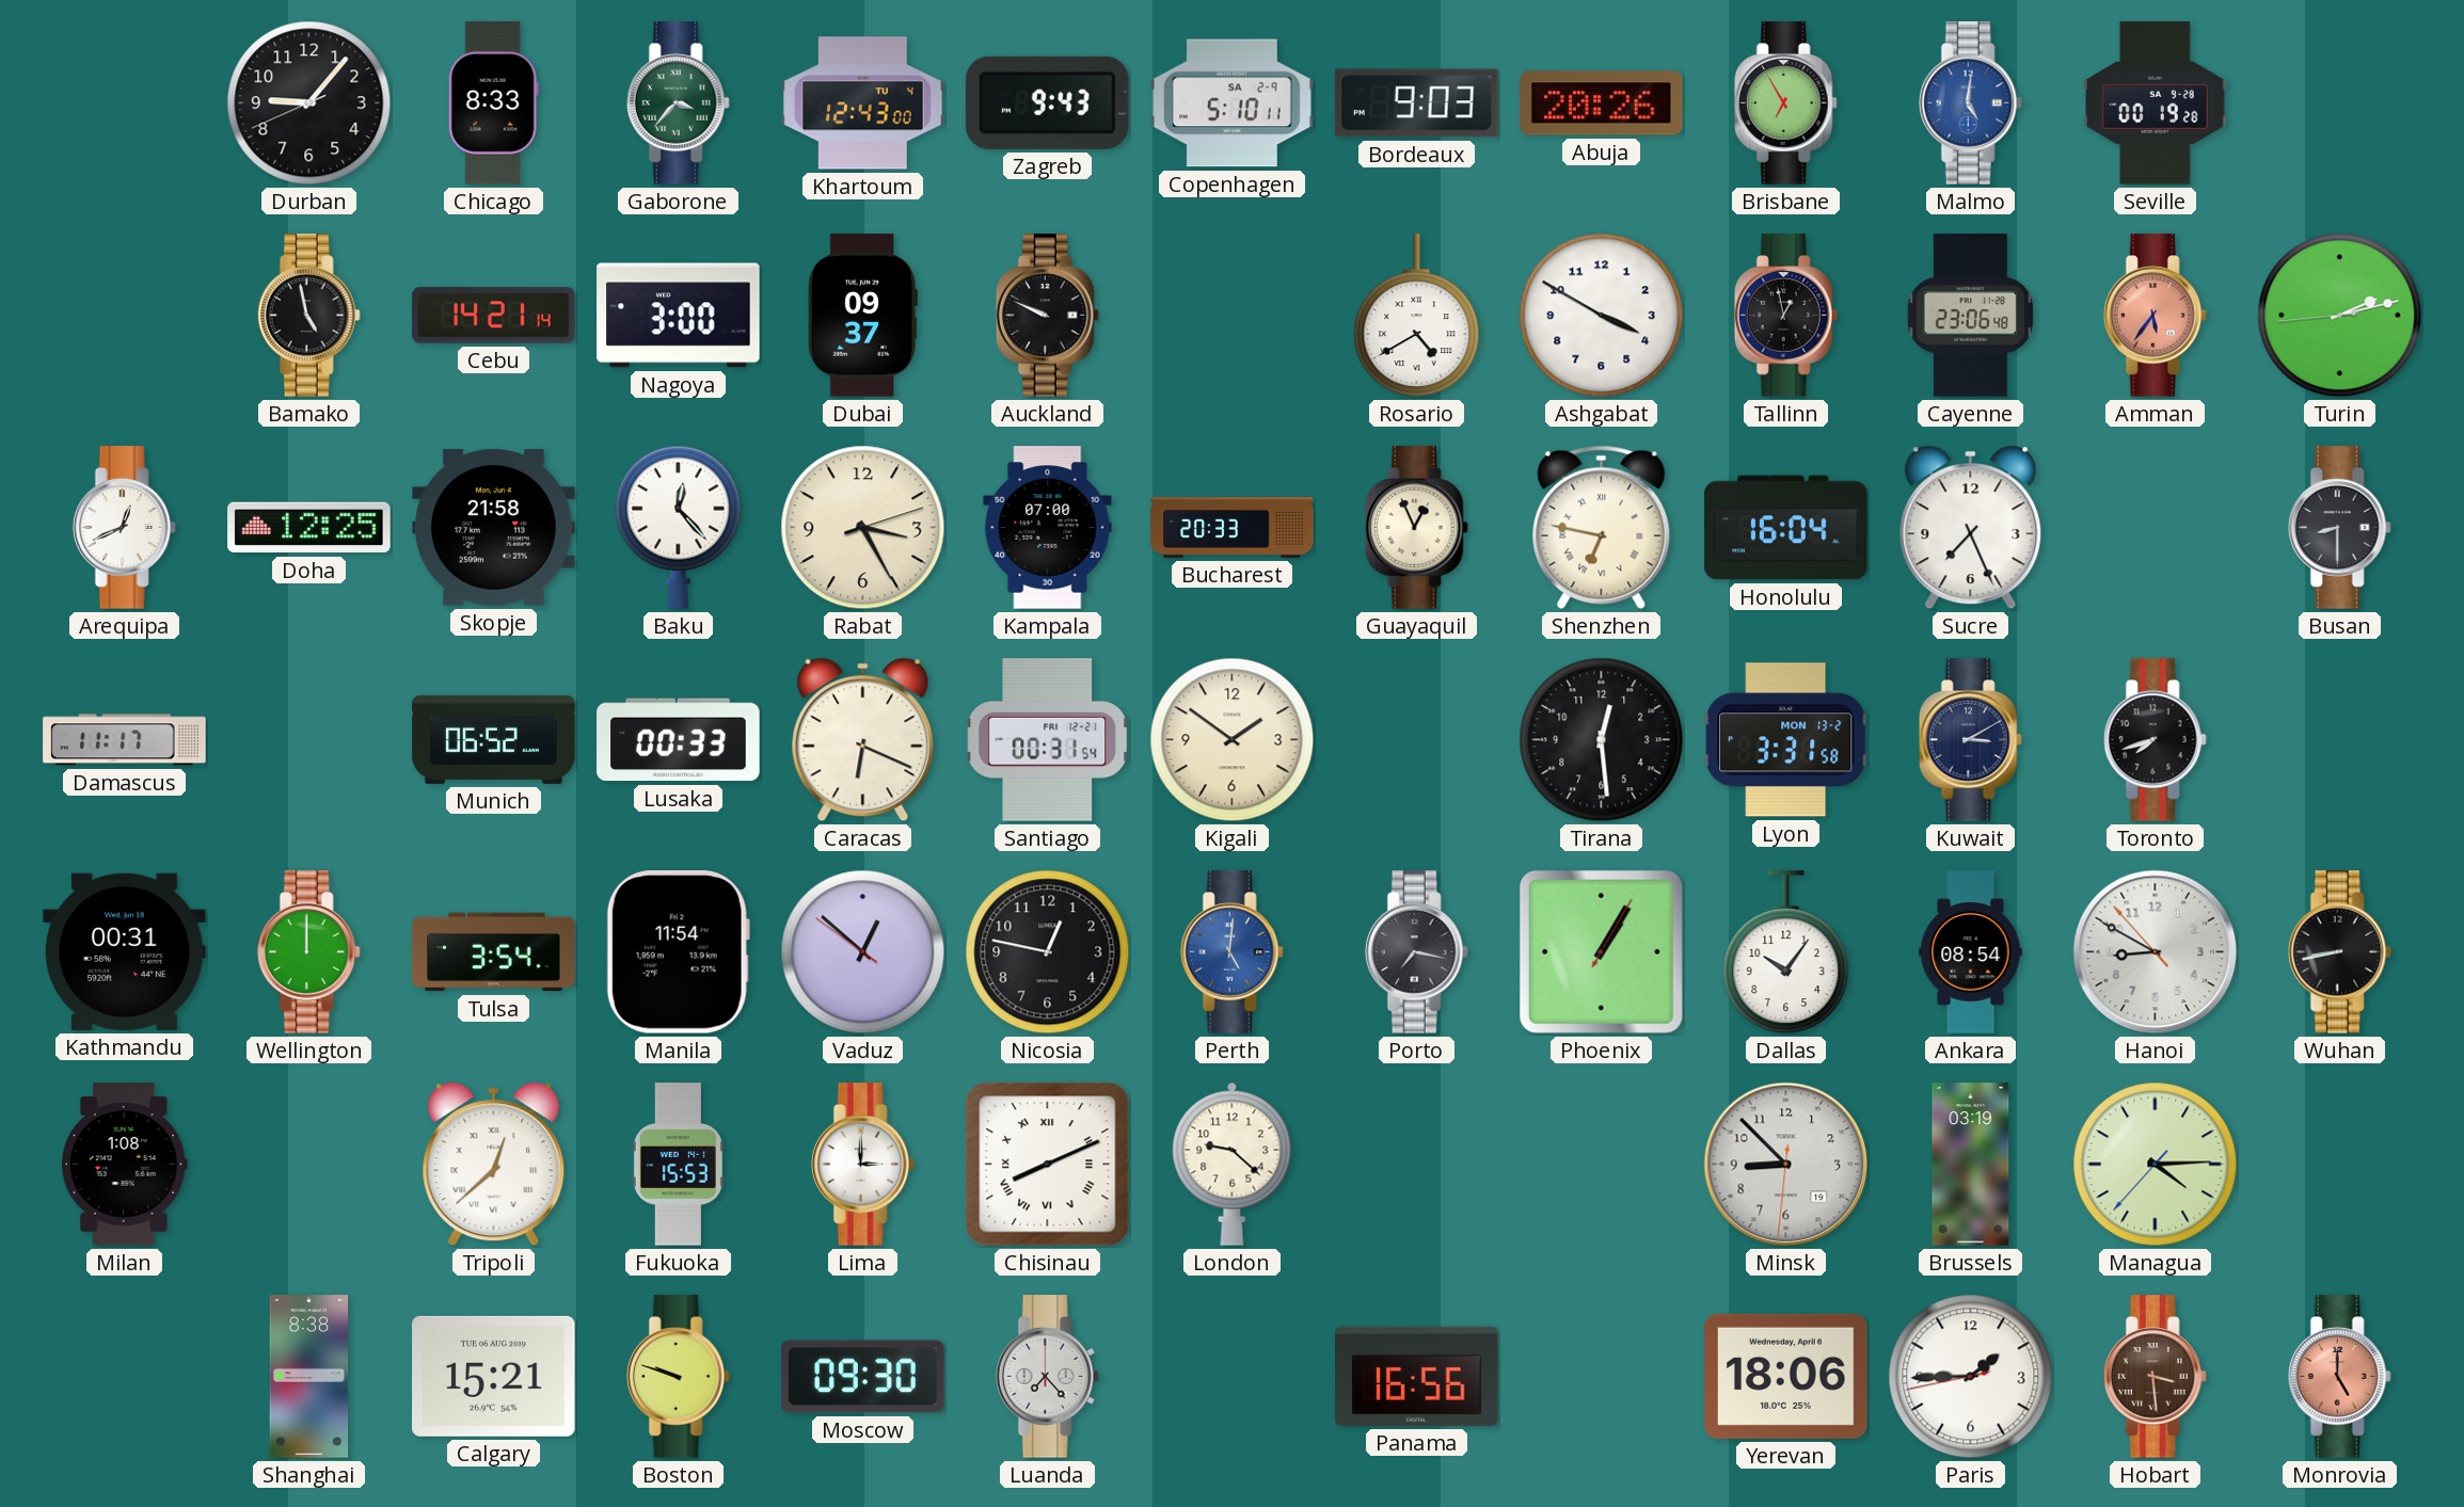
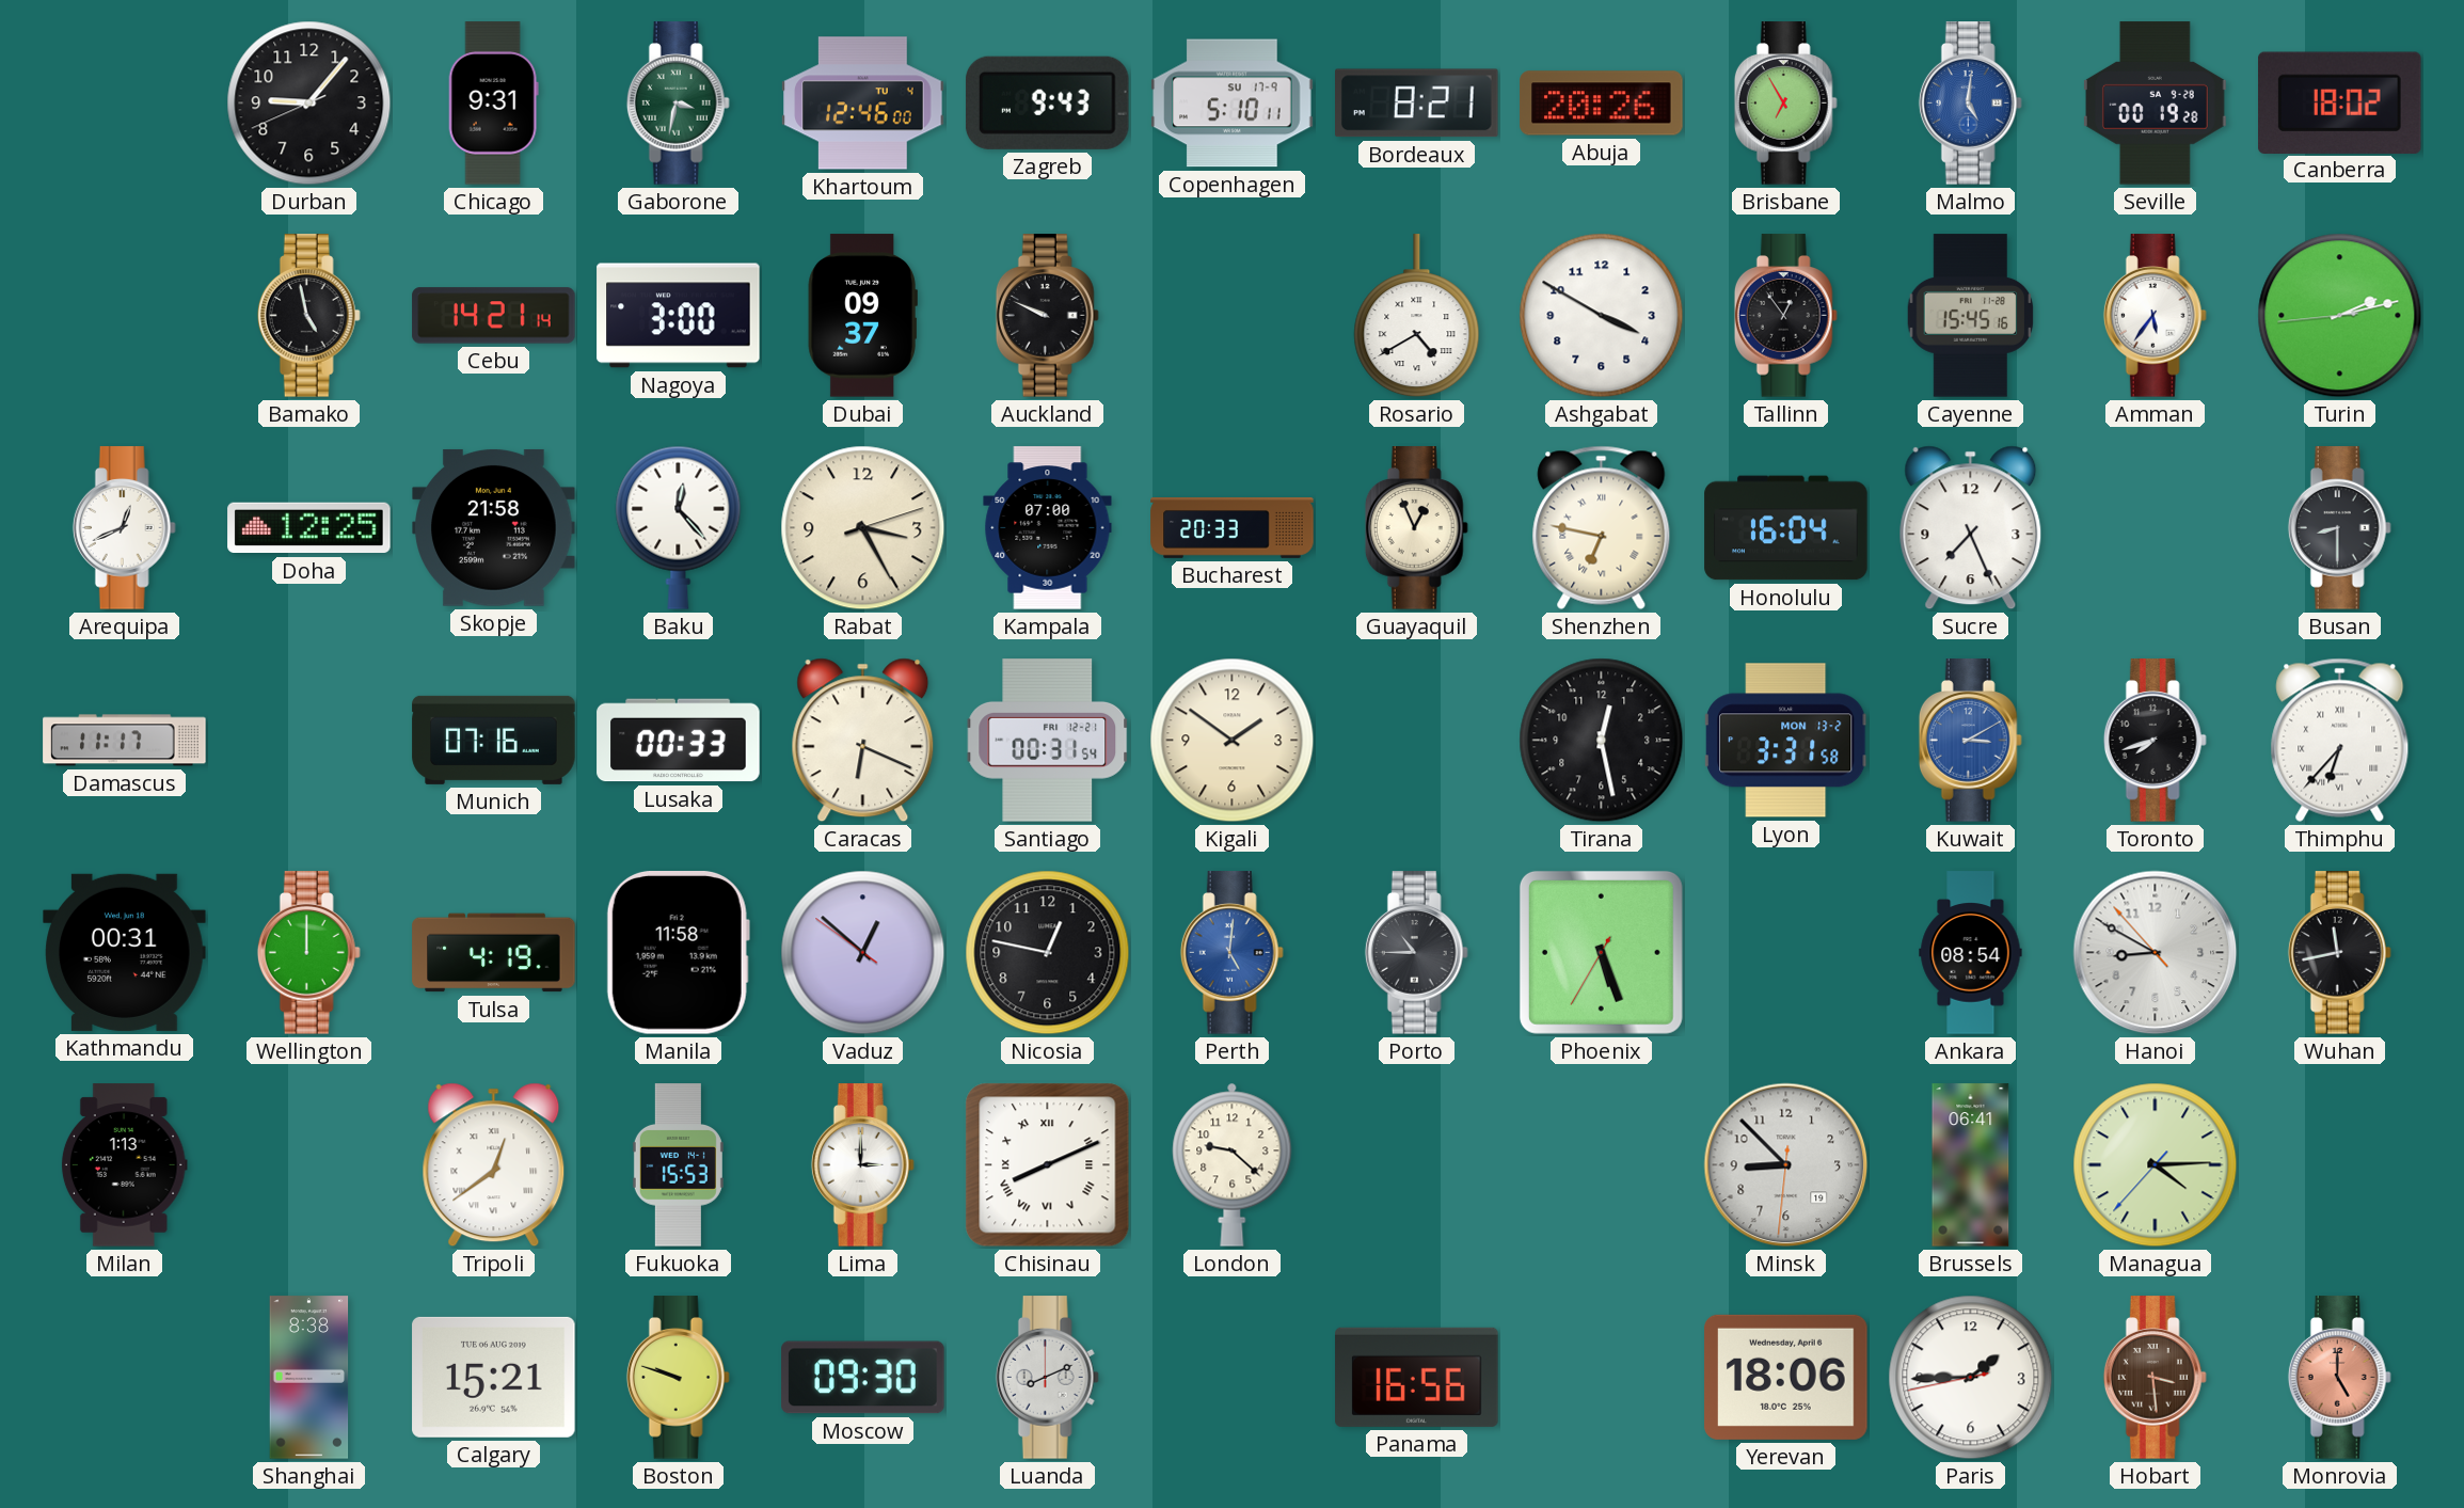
Chicago: 8:33 -> 9:31
Gaborone: 3:37 -> 3:32
Khartoum: 12:43 -> 12:46
Copenhagen date: SA 2-9 -> SU 17-9
Bordeaux: 9:03 -> 8:21
Canberra: none -> 18:02
Tallinn: 12:58 -> 12:54
Cayenne: 23:06 -> 15:45
Amman dial: salmon -> white
Munich: 06:52 -> 07:16
Tirana: 12:29 -> 12:28
Kuwait dial: navy -> blue
Thimphu: none -> 6:37
Tulsa: 3:54 -> 4:19
Manila: 11:54 -> 11:58
Porto: 7:17 -> 10:45
Phoenix: 1:05 -> 5:26
Dallas: 10:06 -> none
Wuhan: 8:43 -> 11:43
Milan: 1:08 -> 1:13
Tripoli: 12:38 -> 12:39
Brussels: 03:19 -> 06:41
Luanda: 7:23 -> 8:11
